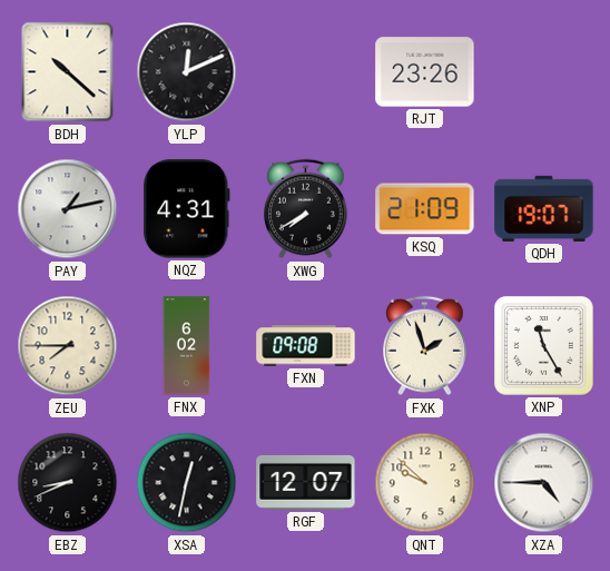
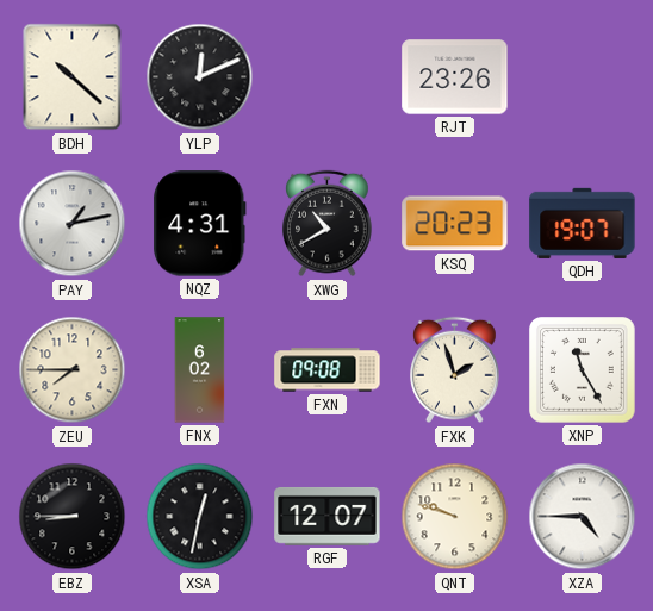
XWG: 7:40 -> 10:40
KSQ: 21:09 -> 20:23
EBZ: 8:41 -> 8:45
QNT: 9:52 -> 9:48
